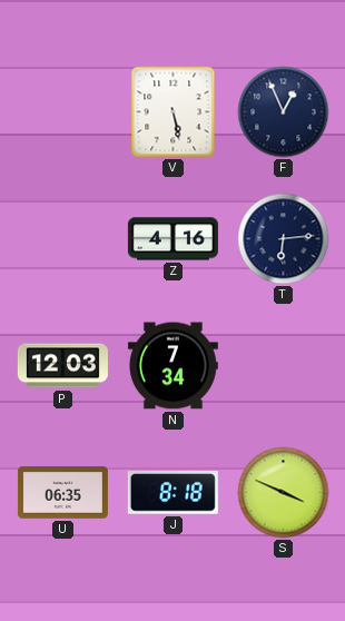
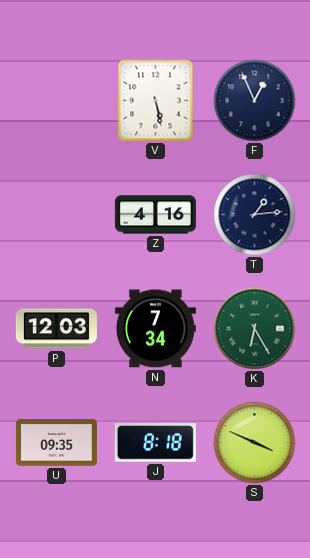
T: 6:14 -> 1:14
K: none -> 6:25
U: 06:35 -> 09:35
